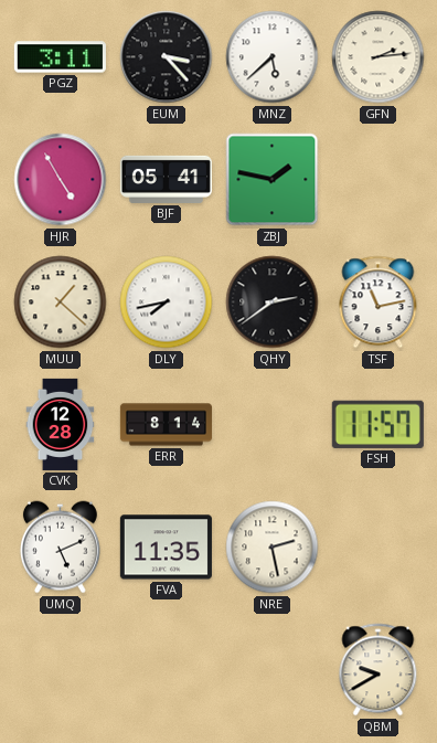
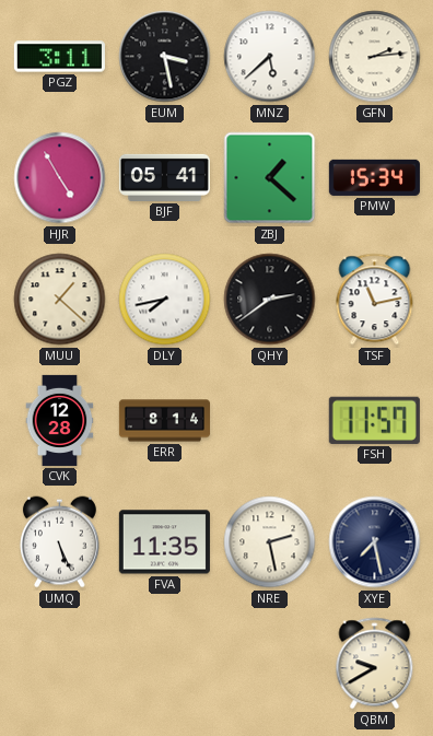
EUM: 3:23 -> 3:28
ZBJ: 1:47 -> 1:22
PMW: none -> 15:34
UMQ: 5:11 -> 5:26
XYE: none -> 7:28
